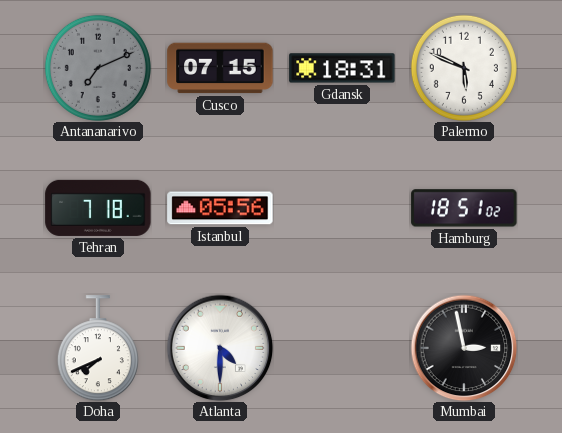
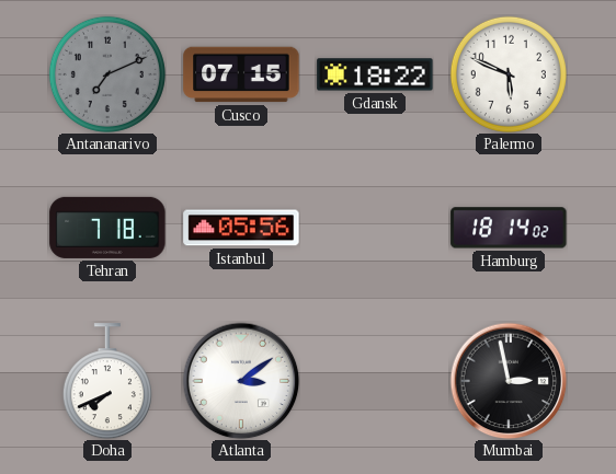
Gdansk: 18:31 -> 18:22
Hamburg: 18:51 -> 18:14
Atlanta: 4:30 -> 3:09
